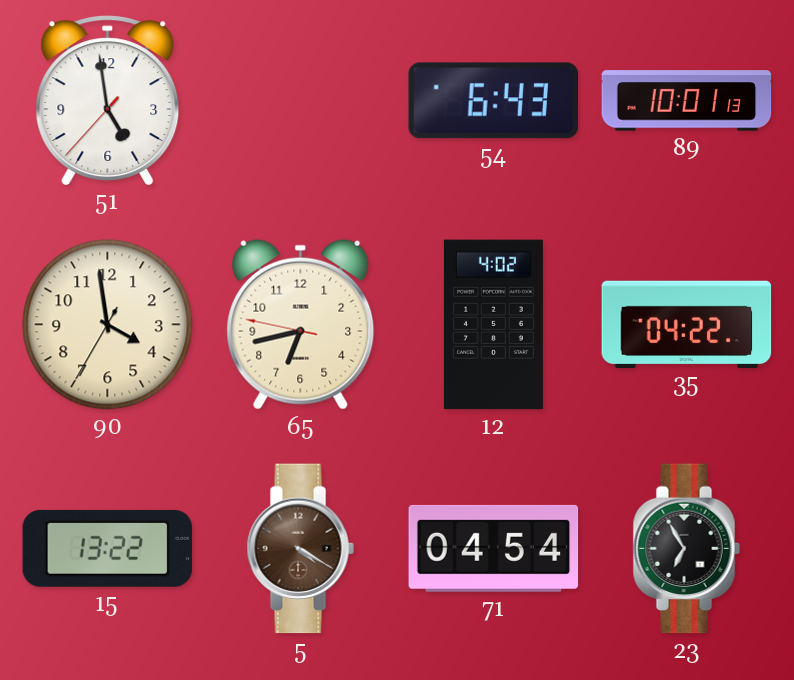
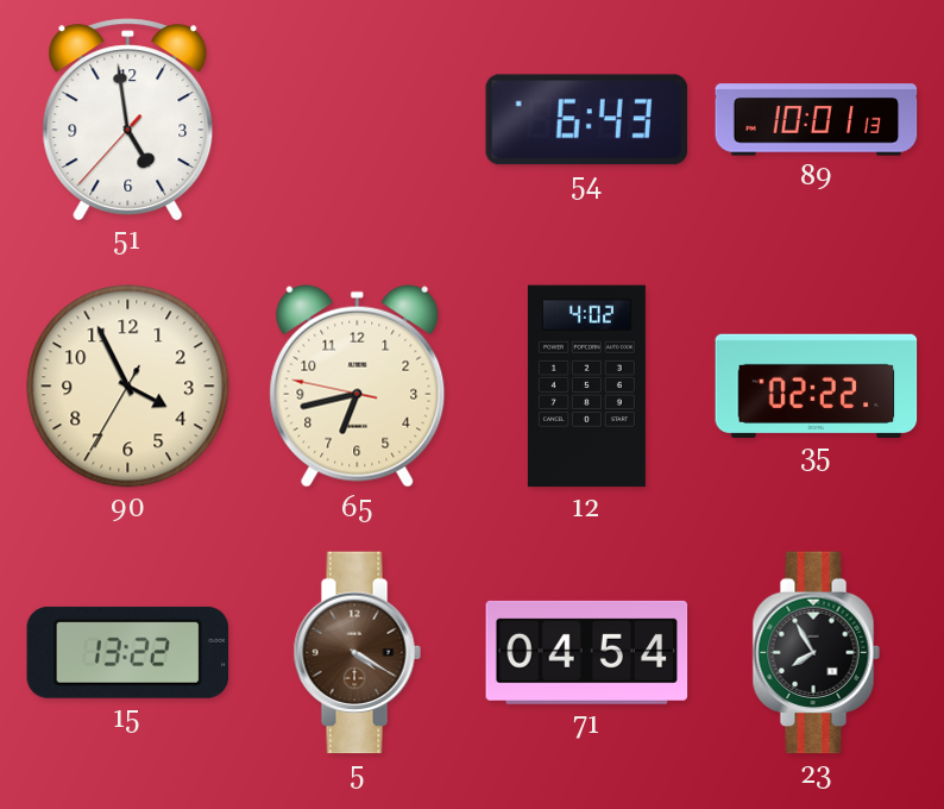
90: 3:58 -> 3:55
35: 04:22 -> 02:22
23: 6:55 -> 7:55
